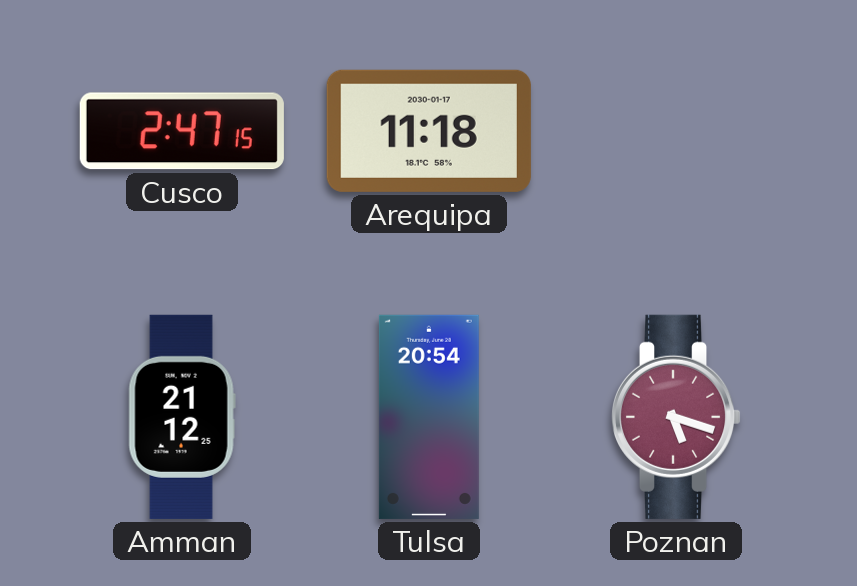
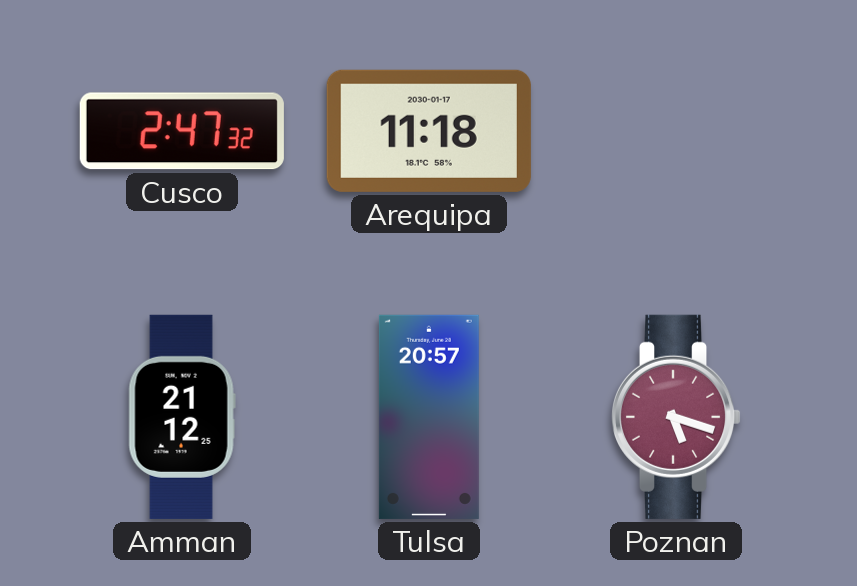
Cusco: 2:47:15 -> 2:47:32
Tulsa: 20:54 -> 20:57
